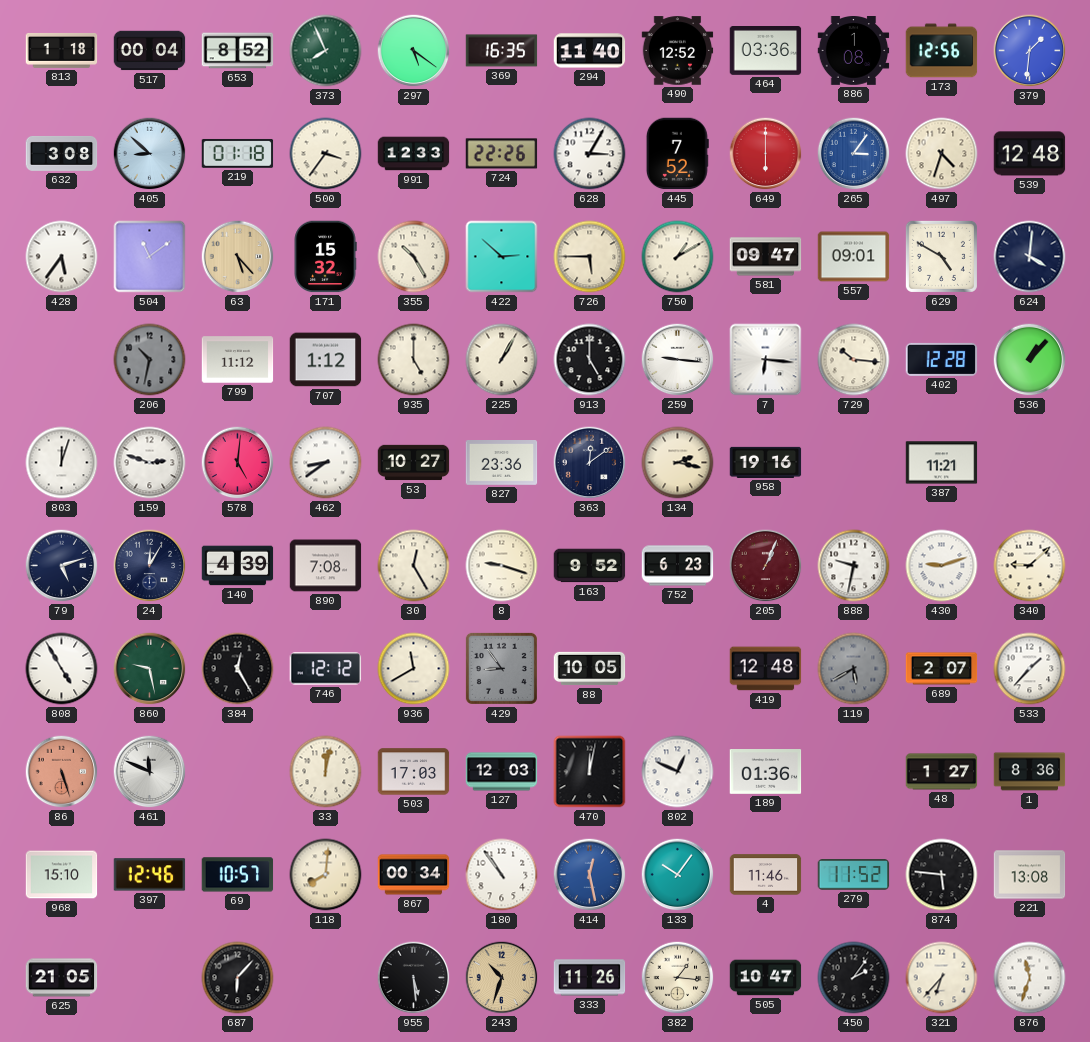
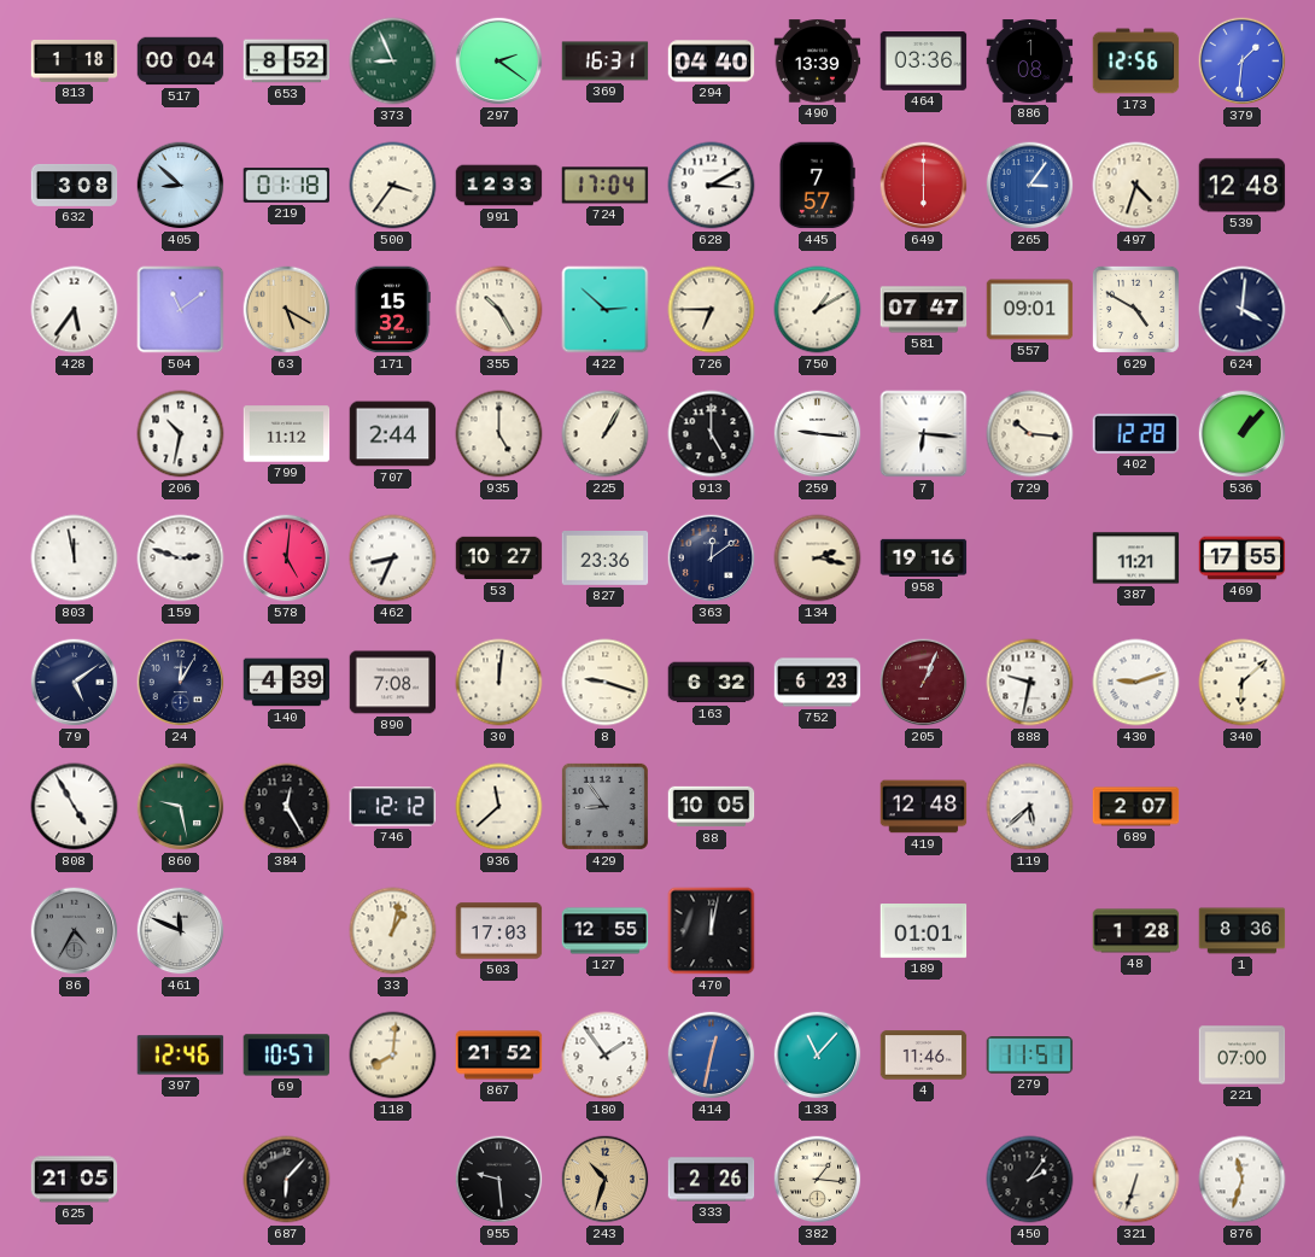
373: 7:56 -> 8:56
297: 5:21 -> 2:21
369: 16:35 -> 16:31
294: 11:40 -> 04:40
490: 12:52 -> 13:39
724: 22:26 -> 17:04
628: 3:05 -> 3:10
445: 7:52 -> 7:57
63: 5:23 -> 5:20
726: 5:45 -> 6:45
581: 09:47 -> 07:47
206 dial: grey -> white
707: 1:12 -> 2:44
803: 12:03 -> 11:58
462: 8:39 -> 8:34
469: none -> 17:55
79: 5:12 -> 5:09
30: 12:25 -> 12:01
163: 9:52 -> 6:32
340: 9:08 -> 6:08
936: 11:40 -> 11:38
119: 5:40 -> 5:38
119 dial: grey -> white
533: 1:37 -> none
86: 5:27 -> 4:35
86 dial: salmon -> grey
33: 12:02 -> 1:02
127: 12:03 -> 12:55
802: 12:49 -> none
189: 01:36 -> 01:01
48: 1:27 -> 1:28
968: 15:10 -> none
867: 00:34 -> 21:52
180: 10:54 -> 1:54
414: 12:28 -> 12:32
133: 10:06 -> 11:07
279: 11:52 -> 11:51
874: 5:46 -> none
221: 13:08 -> 07:00
955: 5:29 -> 9:29
333: 11:26 -> 2:26
505: 10:47 -> none
321: 6:37 -> 6:33
